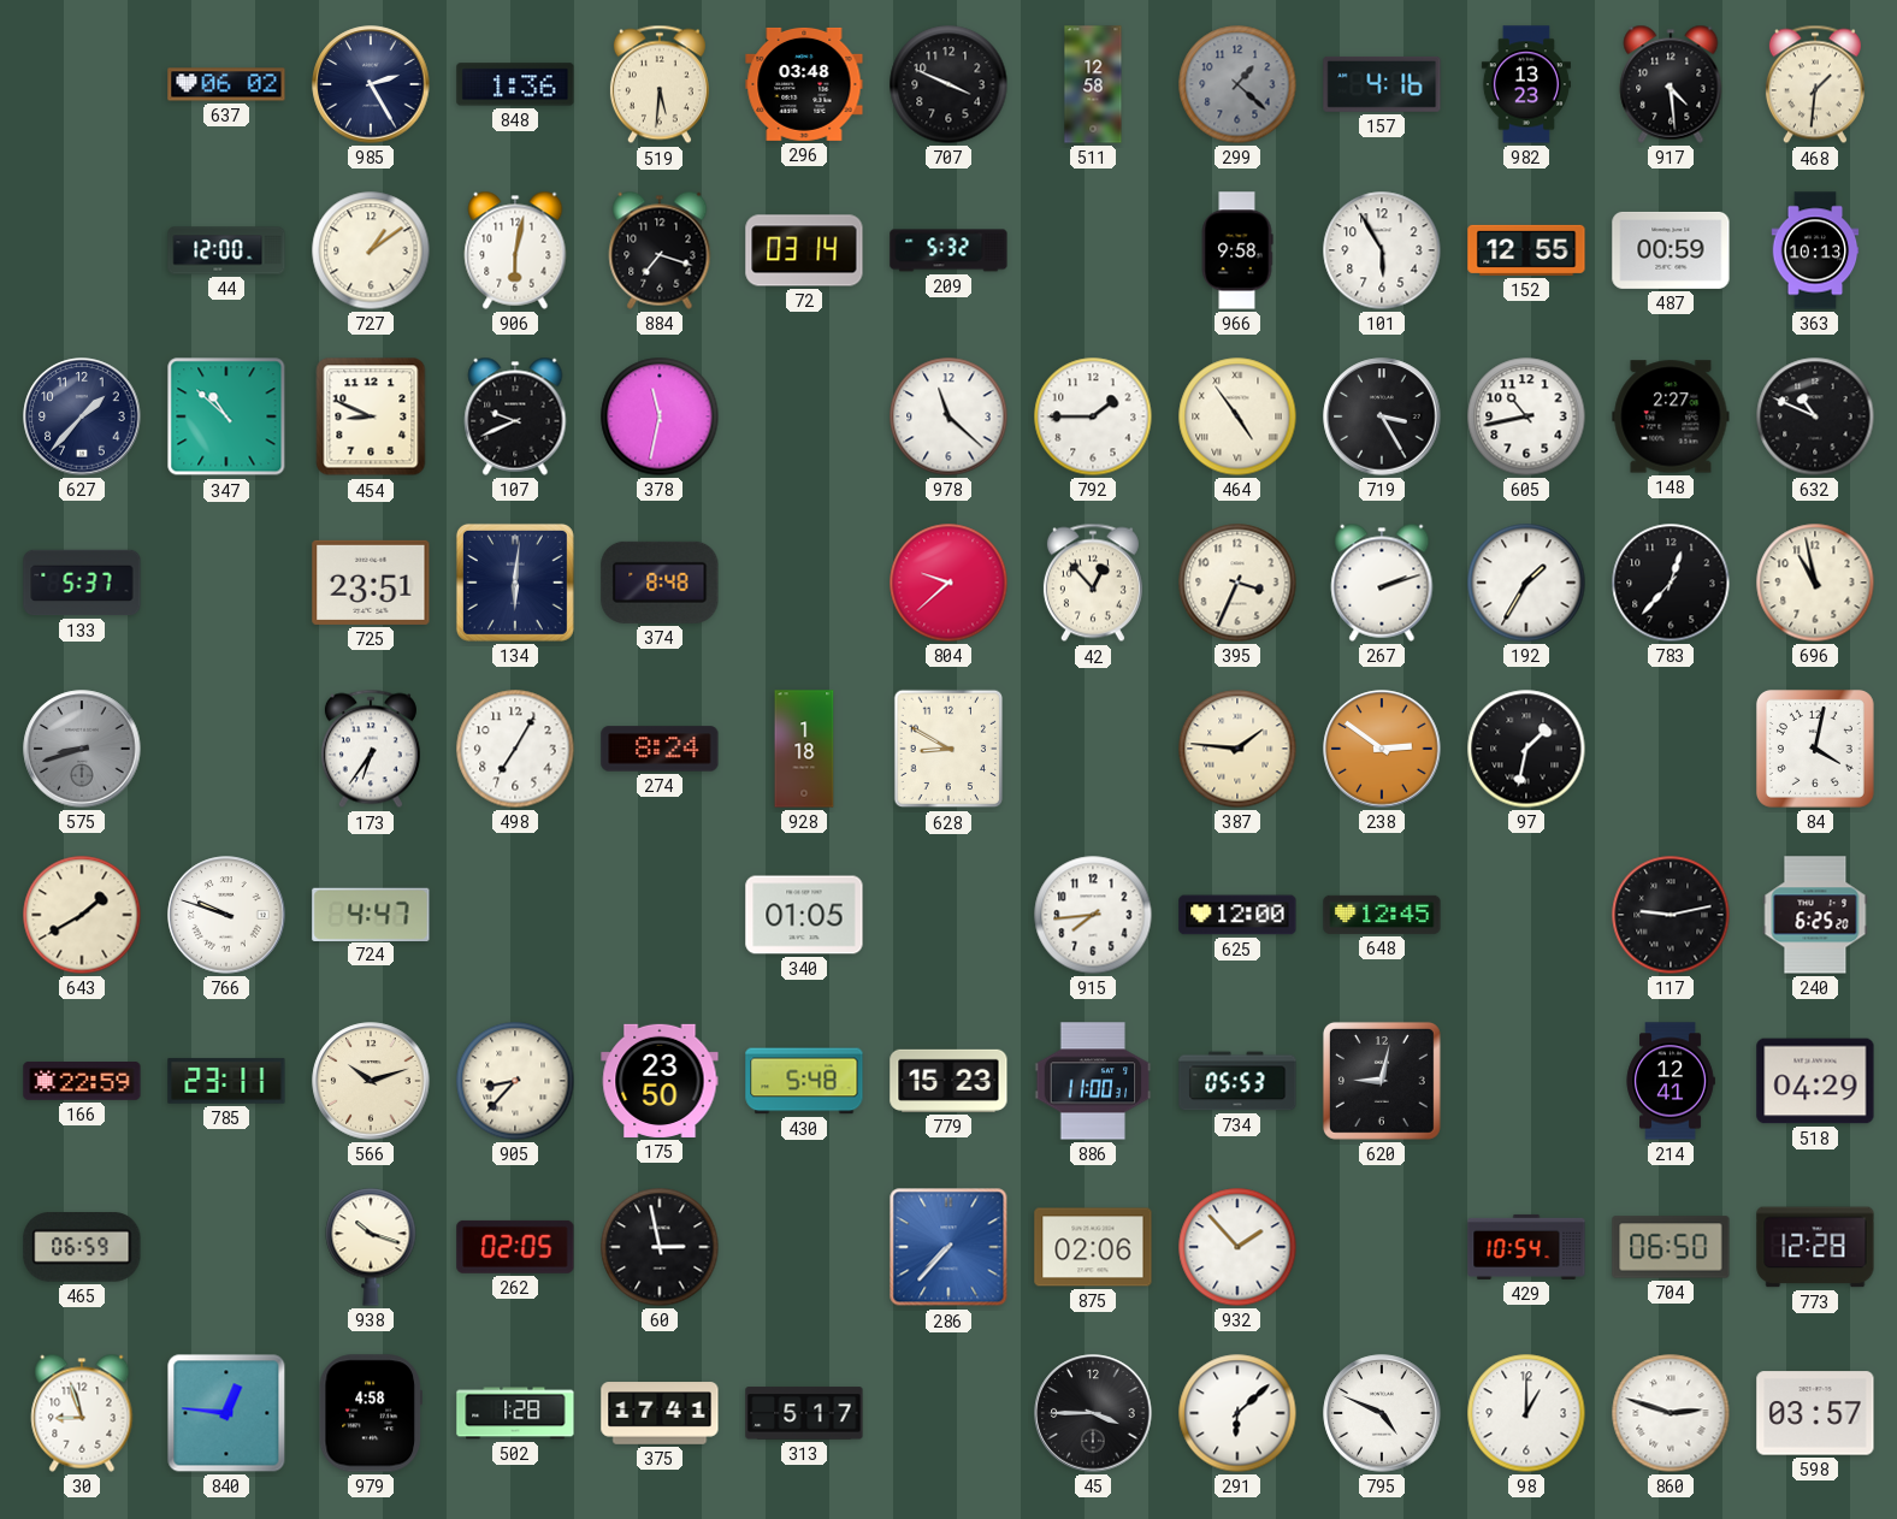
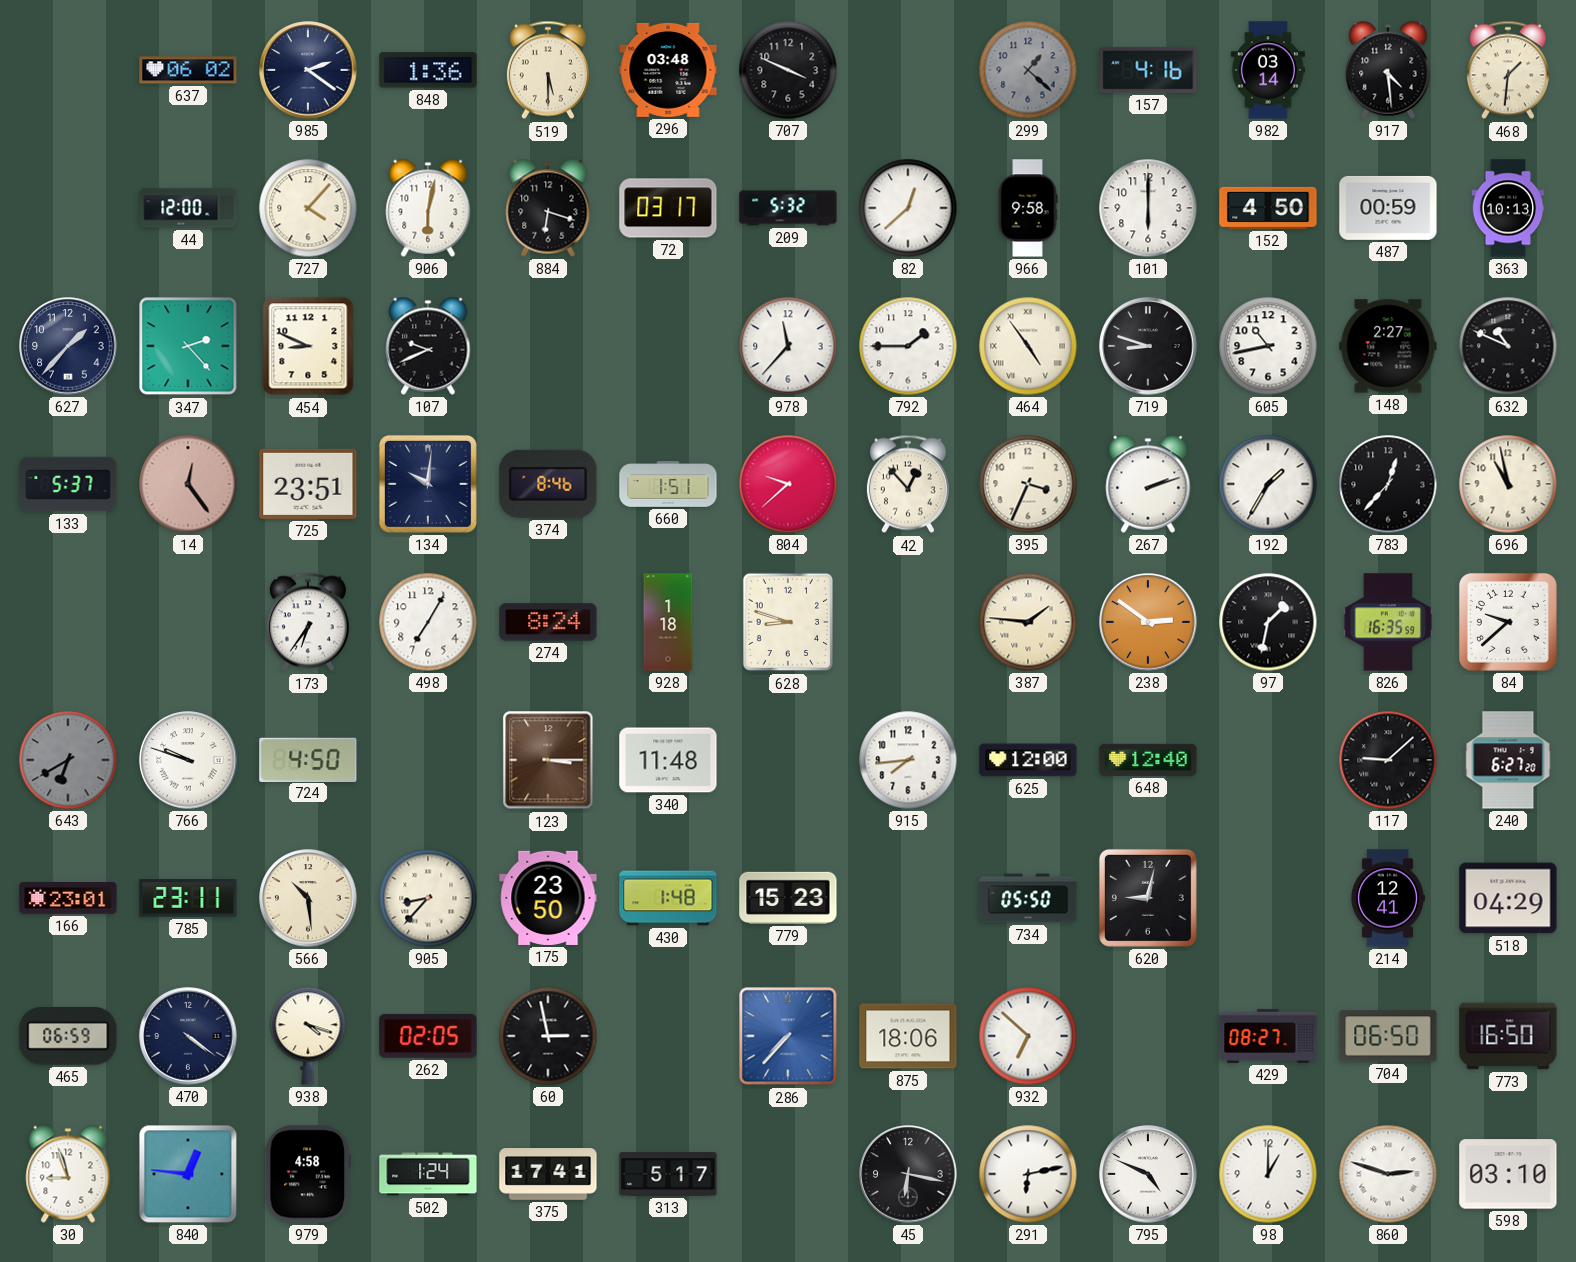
985: 2:25 -> 2:21
519: 5:31 -> 5:30
511: 12:58 -> none
982: 13:23 -> 03:14
727: 1:09 -> 4:07
884: 7:18 -> 6:18
72: 03:14 -> 03:17
82: none -> 12:38
101: 5:55 -> 6:00
152: 12:55 -> 4:50
347: 10:52 -> 2:23
378: 11:32 -> none
978: 11:22 -> 11:37
719: 3:25 -> 8:48
14: none -> 12:24
134: 6:01 -> 10:01
374: 8:48 -> 8:46
660: none -> 1:51
575: 8:42 -> none
628: 8:50 -> 8:48
826: none -> 16:35
84: 4:02 -> 9:38
643: 1:40 -> 6:40
643 dial: cream -> grey
724: 4:47 -> 4:50
123: none -> 3:15
340: 01:05 -> 11:48
648: 12:45 -> 12:40
117: 9:13 -> 9:08
240: 6:25 -> 6:27
166: 22:59 -> 23:01
566: 10:12 -> 10:29
430: 5:48 -> 1:48
886: 11:00 -> none
734: 05:53 -> 05:50
470: none -> 4:21
938: 10:18 -> 4:18
875: 02:06 -> 18:06
932: 1:53 -> 6:52
429: 10:54 -> 08:27
773: 12:28 -> 16:50
502: 1:28 -> 1:24
45: 3:45 -> 6:17
291: 6:08 -> 6:13
598: 03:57 -> 03:10
